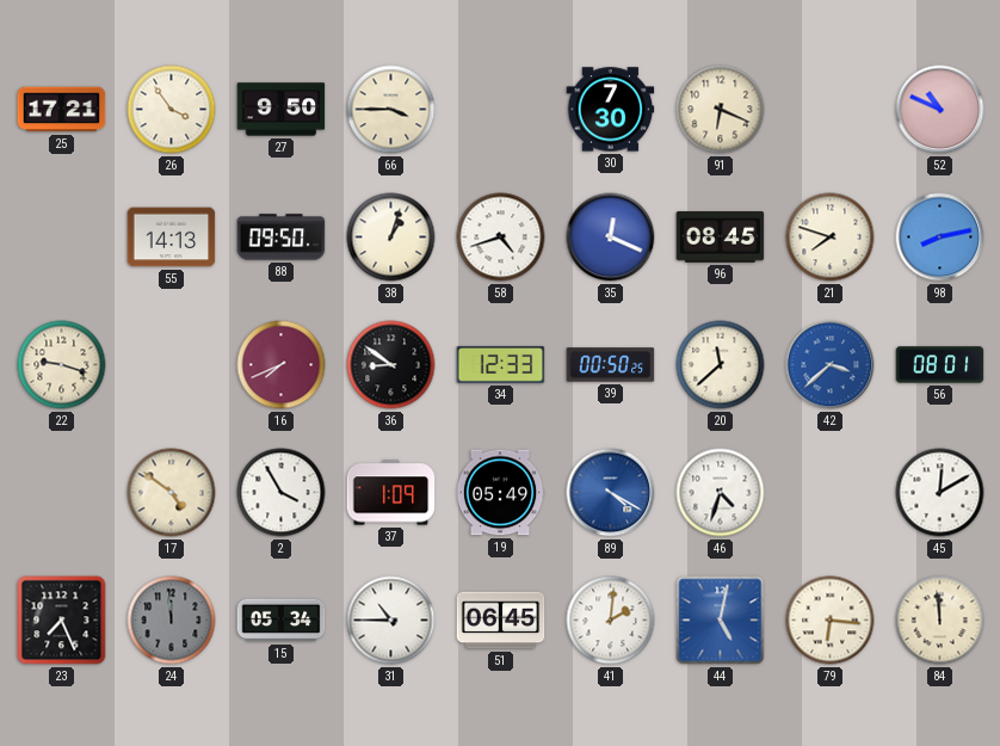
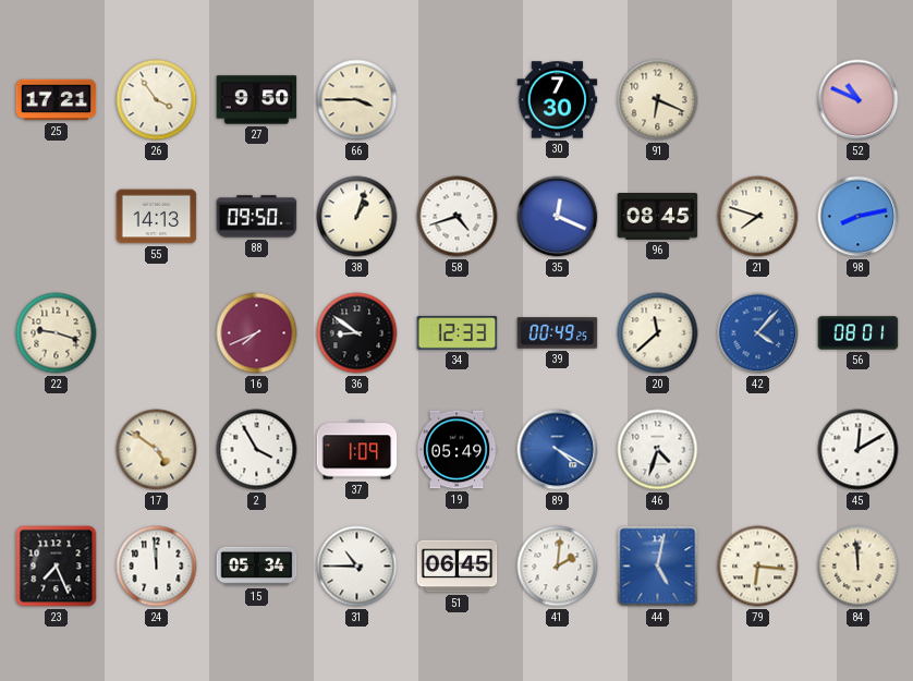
39: 00:50 -> 00:49
42: 3:38 -> 4:07
24 dial: grey -> white
